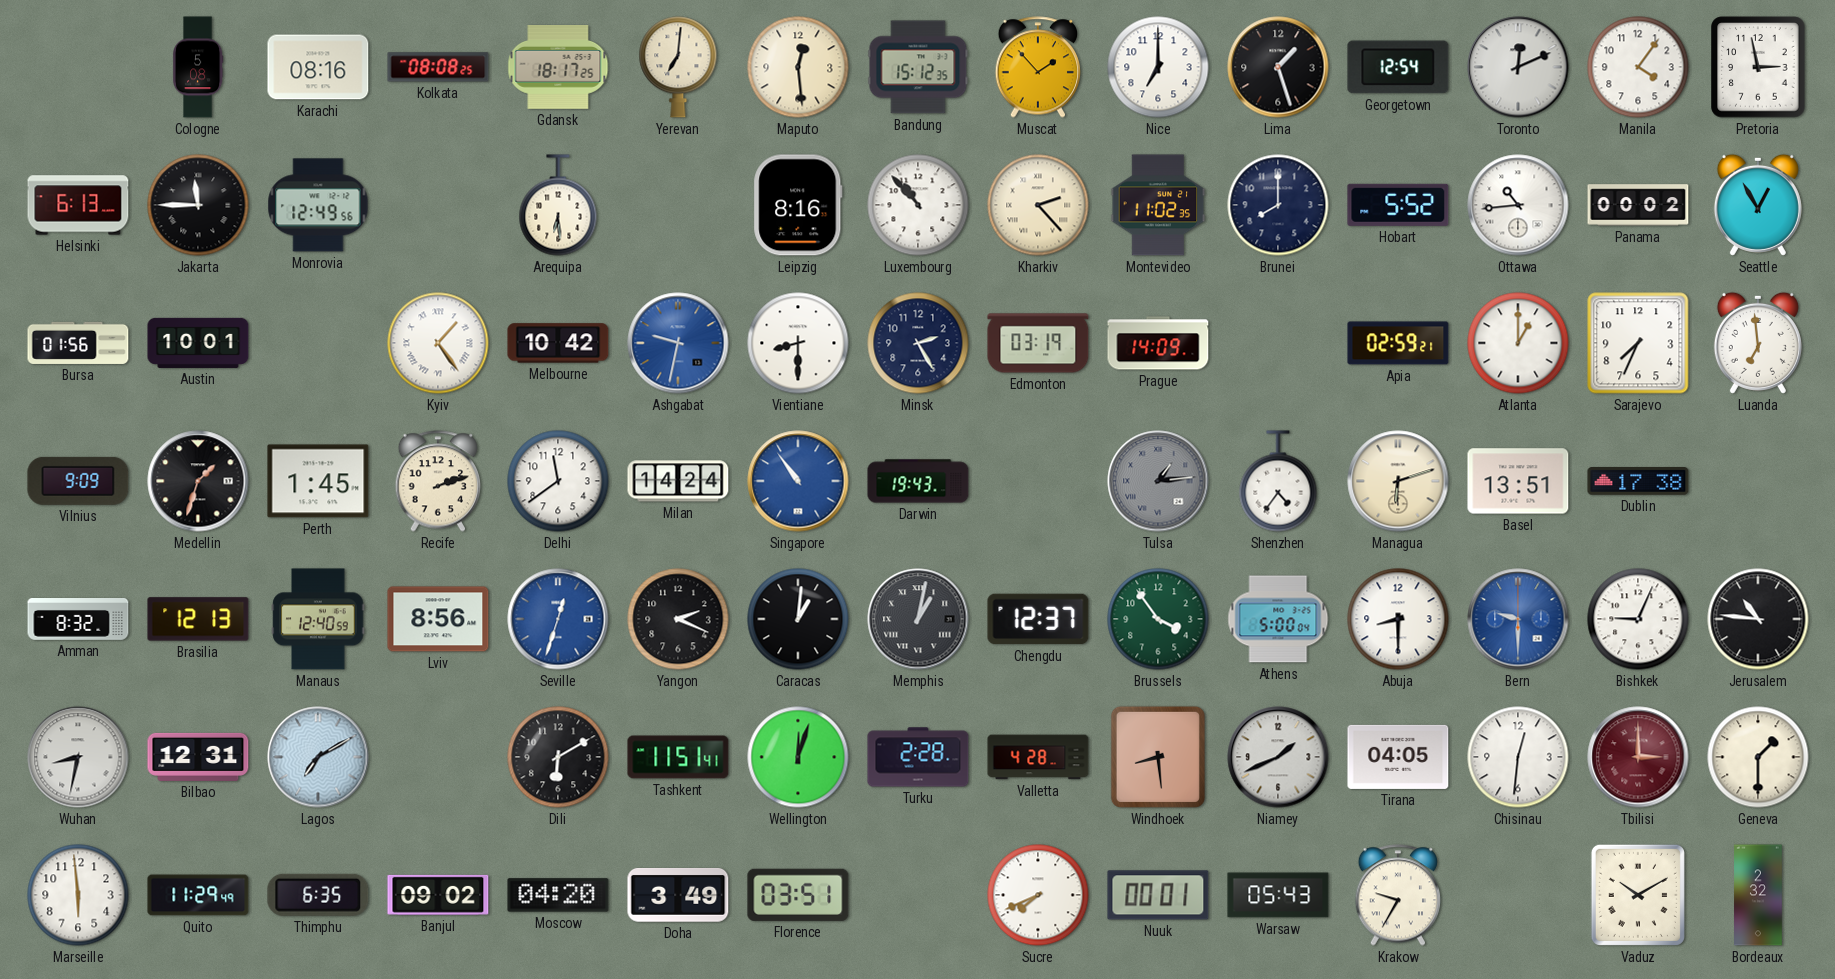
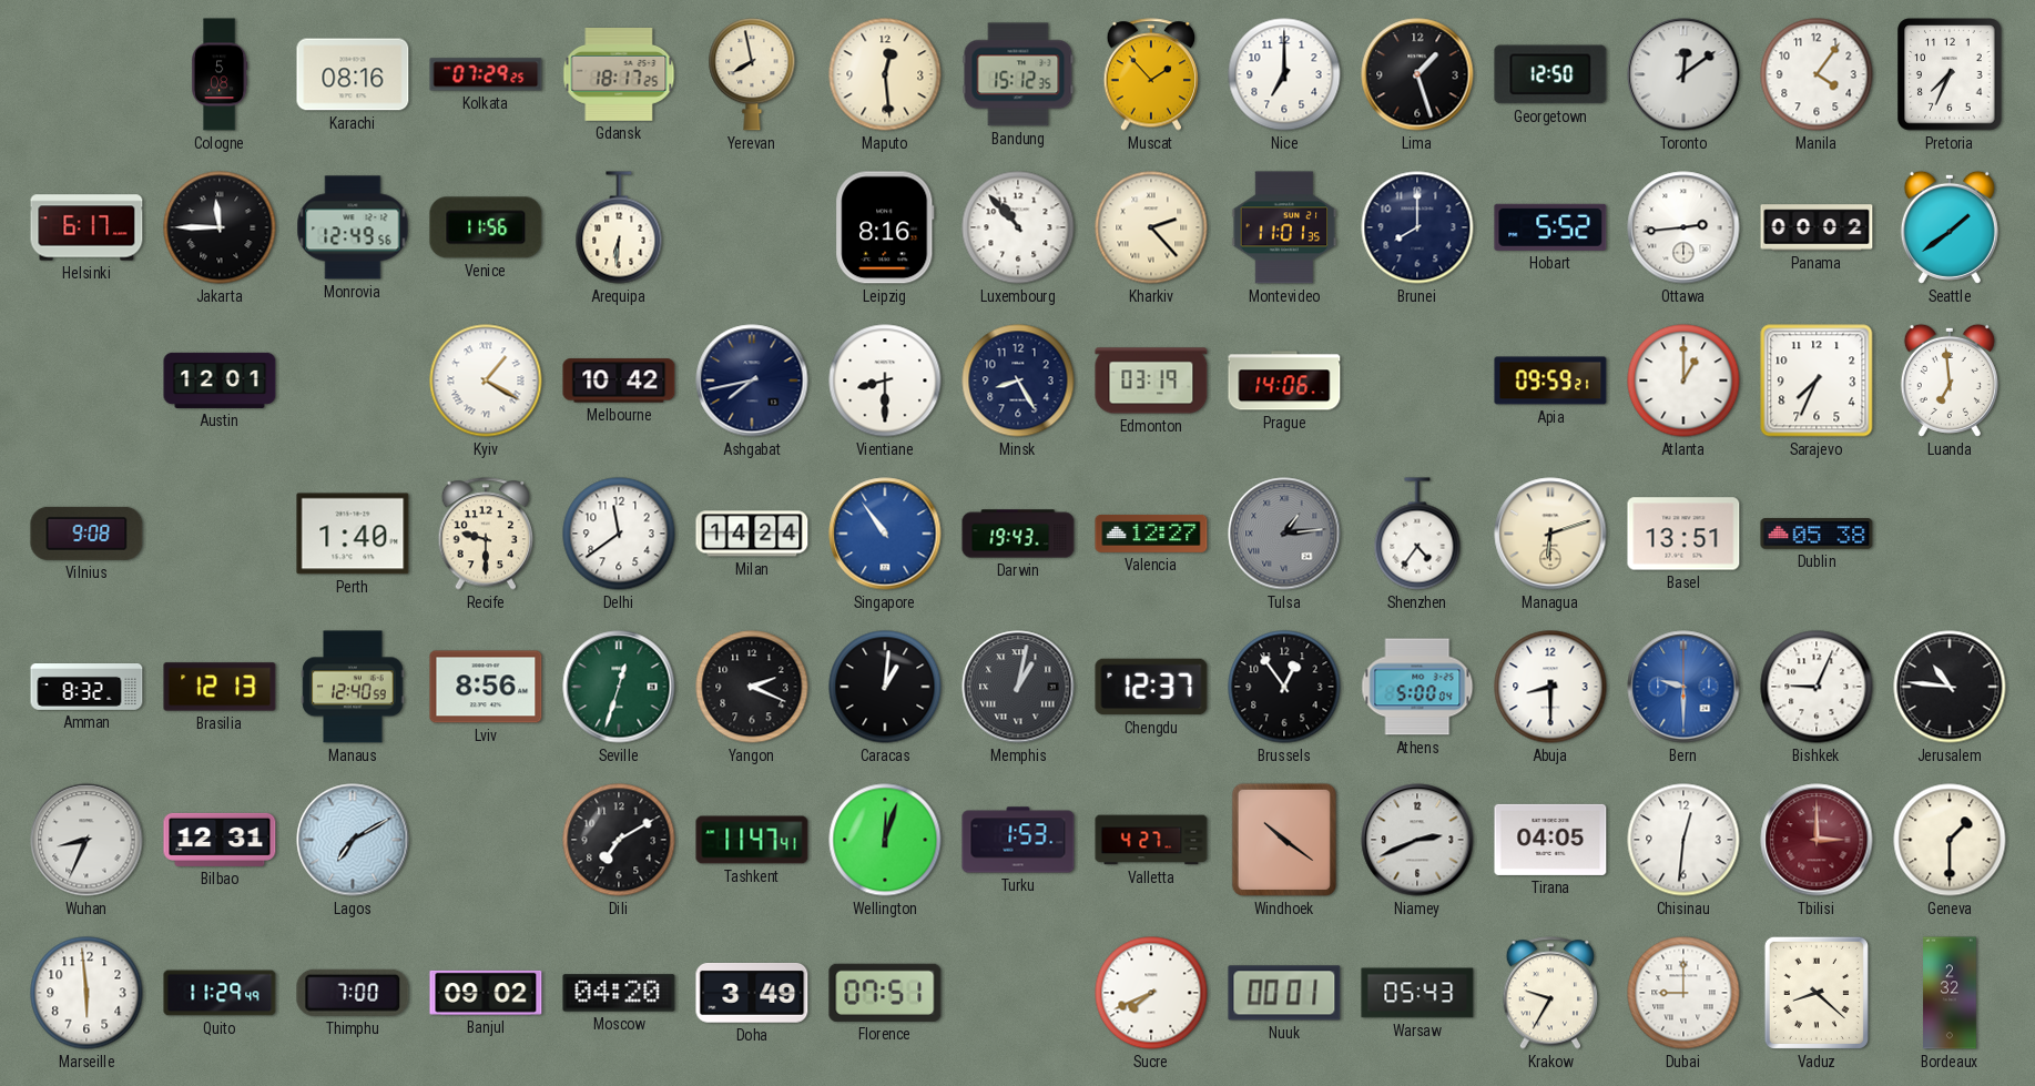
Kolkata: 08:08 -> 07:29
Yerevan: 7:01 -> 7:58
Georgetown: 12:54 -> 12:50
Toronto: 12:11 -> 12:09
Pretoria: 2:58 -> 7:34
Helsinki: 6:13 -> 6:17
Venice: none -> 11:56
Arequipa: 6:29 -> 6:31
Montevideo: 11:02 -> 11:01
Ottawa: 10:44 -> 2:44
Seattle: 12:55 -> 1:39
Bursa: 01:56 -> none
Austin: 10:01 -> 12:01
Kyiv: 1:24 -> 1:20
Ashgabat: 9:32 -> 7:43
Ashgabat dial: blue -> navy
Minsk: 2:25 -> 8:25
Prague: 14:09 -> 14:06
Apia: 02:59 -> 09:59
Vilnius: 9:09 -> 9:08
Medellin: 1:33 -> none
Perth: 1:45 -> 1:40
Recife: 2:12 -> 9:30
Valencia: none -> 12:27
Dublin: 17:38 -> 05:38
Seville dial: blue -> green
Brussels: 3:54 -> 12:54
Brussels dial: green -> black
Wuhan: 8:32 -> 8:34
Dili: 6:10 -> 7:10
Tashkent: 11:51 -> 11:47
Turku: 2:28 -> 1:53
Valletta: 4:28 -> 4:27
Windhoek: 8:29 -> 10:21
Niamey: 1:41 -> 2:41
Thimphu: 6:35 -> 7:00
Florence: 03:51 -> 07:51
Dubai: none -> 9:00
Vaduz: 10:10 -> 8:22
